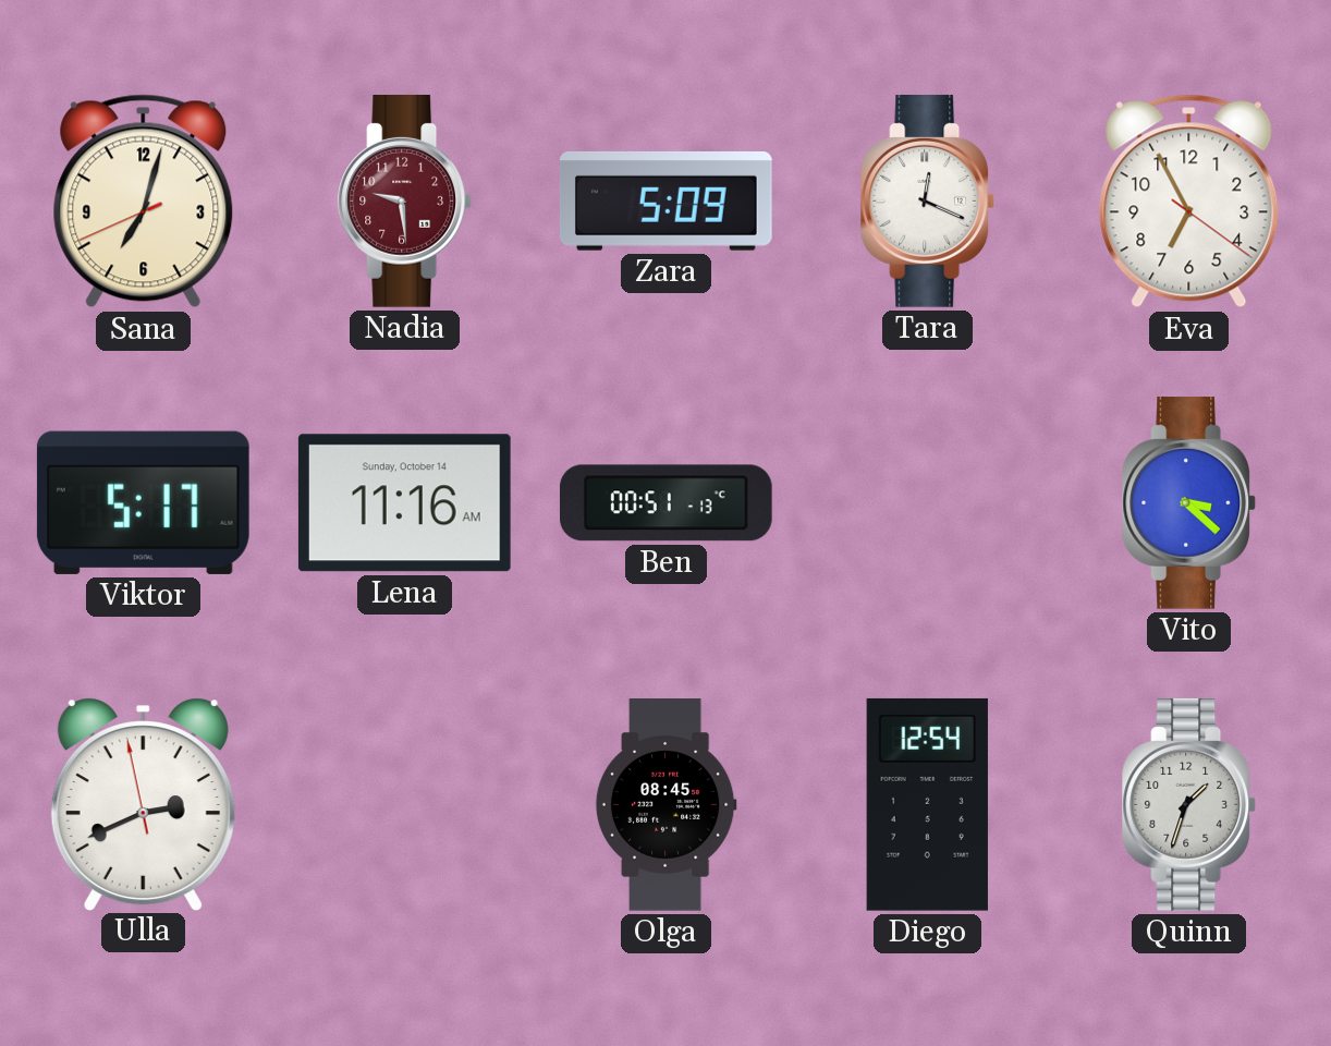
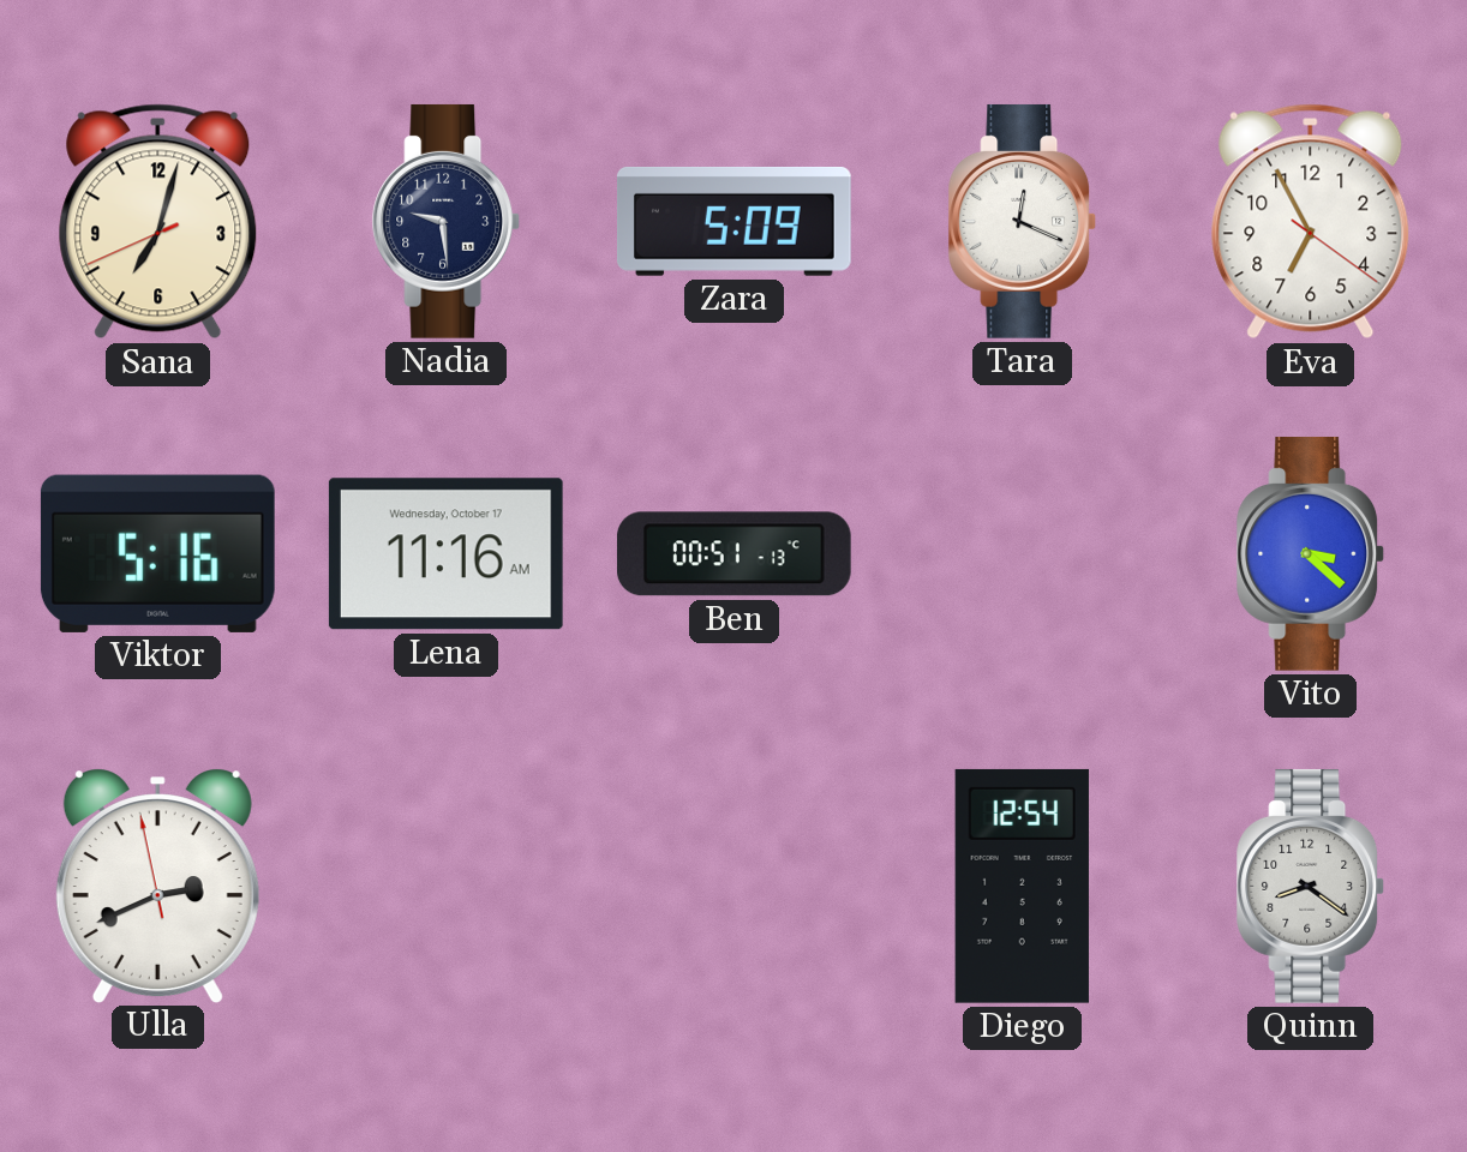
Nadia dial: burgundy -> navy
Viktor: 5:17 -> 5:16
Lena date: Sunday, October 14 -> Wednesday, October 17
Olga: 08:45 -> none
Quinn: 1:33 -> 8:21
